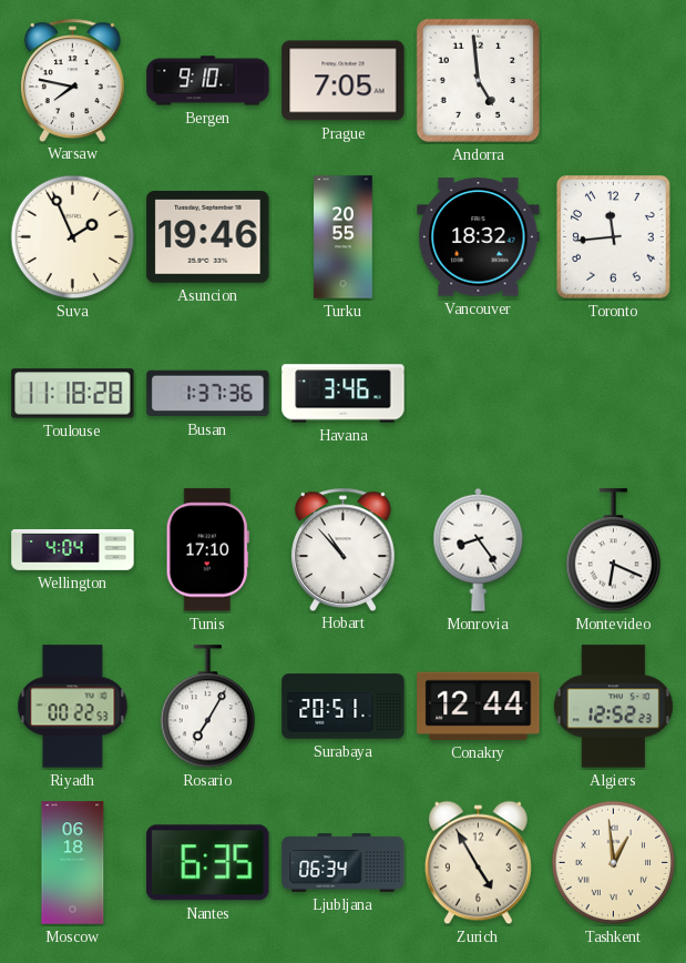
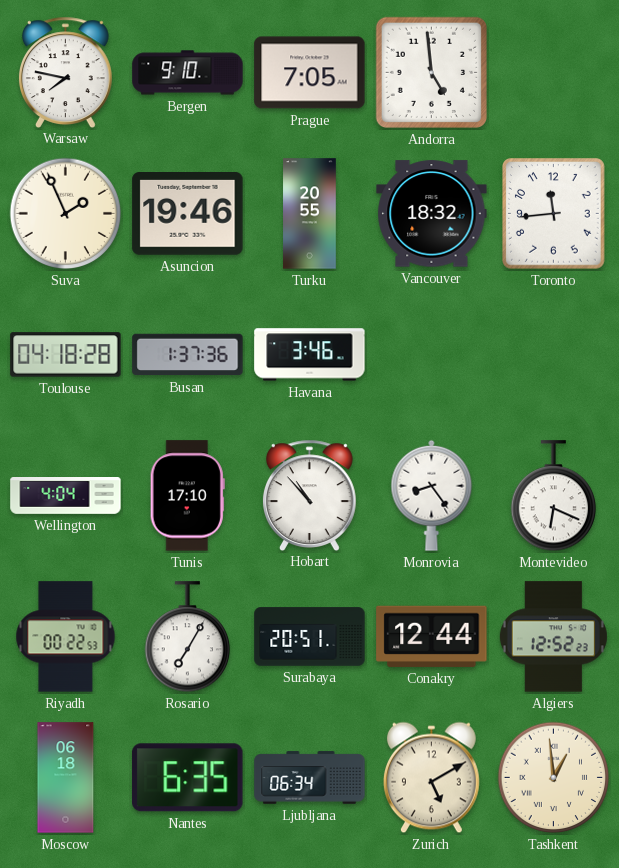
Toulouse: 11:18 -> 04:18
Zurich: 4:55 -> 5:10
